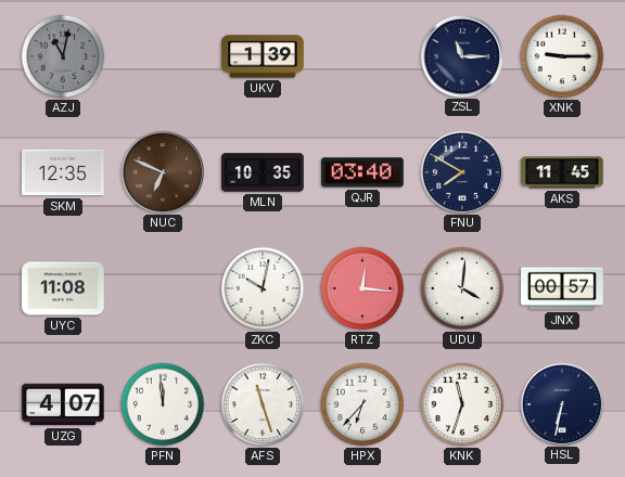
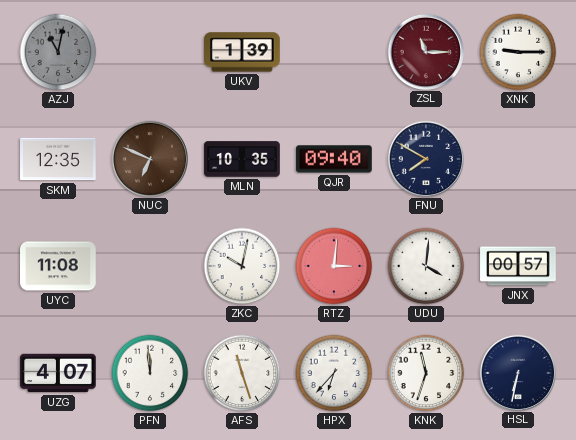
ZSL dial: navy -> burgundy
QJR: 03:40 -> 09:40
AKS: 11:45 -> none
RTZ: 12:16 -> 3:01
